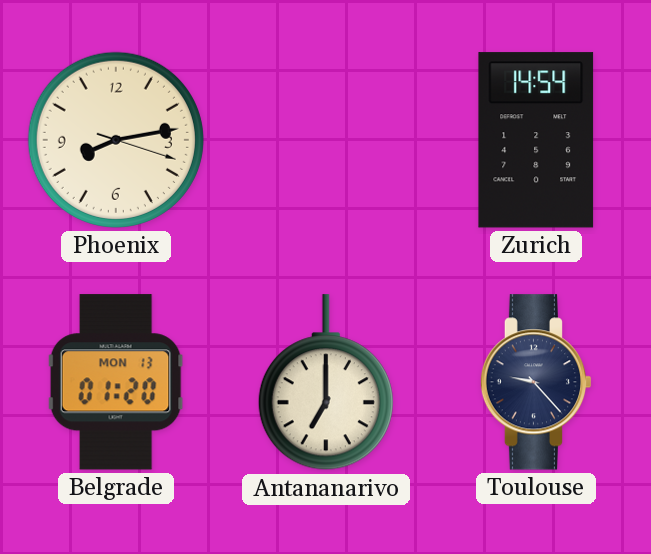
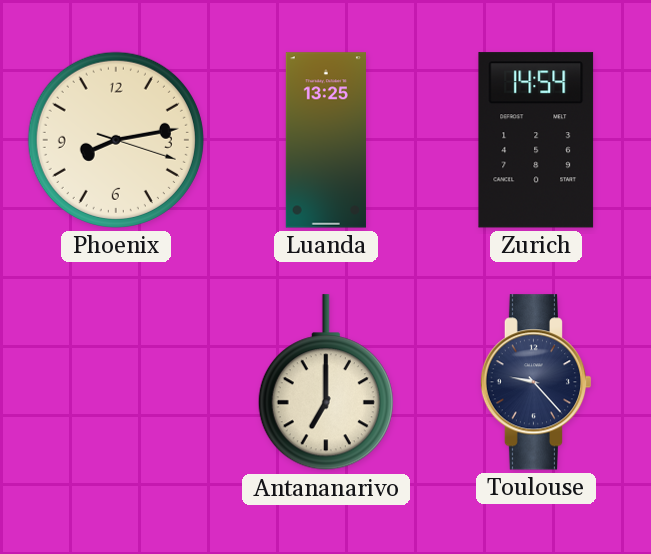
Luanda: none -> 13:25
Belgrade: 01:20 -> none
